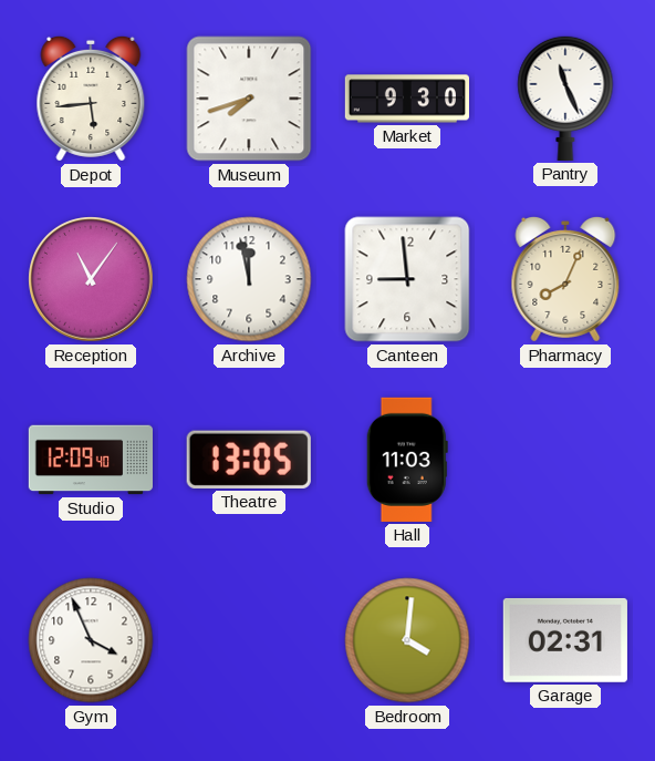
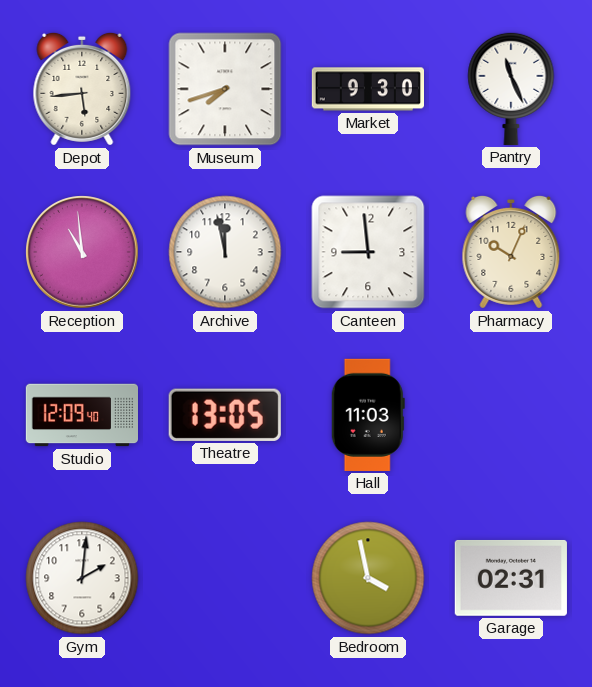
Reception: 11:06 -> 10:59
Pharmacy: 8:04 -> 10:04
Gym: 3:56 -> 2:01
Bedroom: 4:01 -> 3:58
